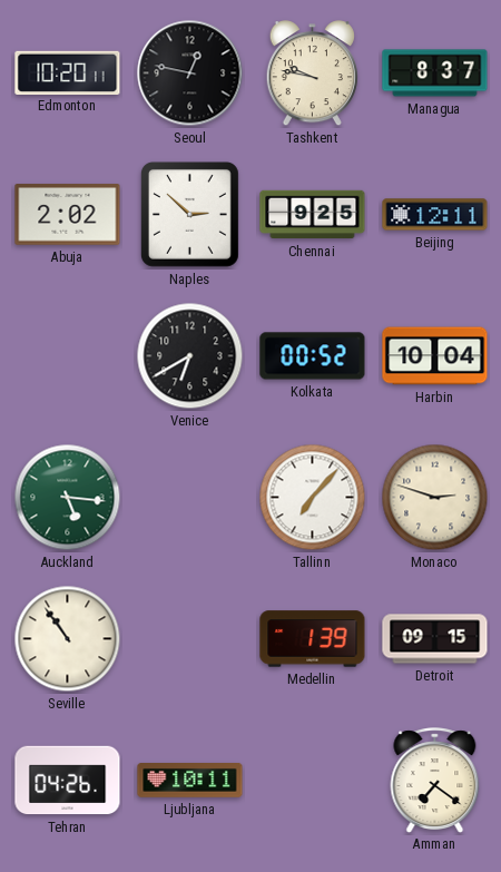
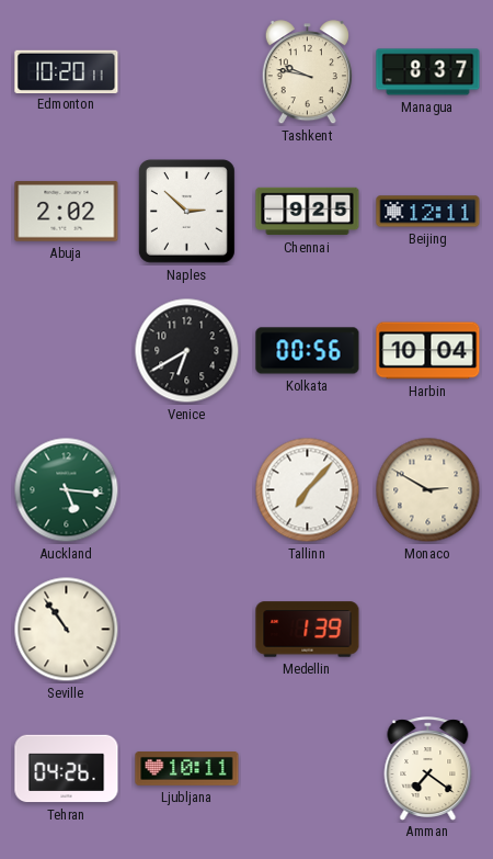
Seoul: 12:47 -> none
Kolkata: 00:52 -> 00:56
Monaco: 2:48 -> 2:50
Detroit: 09:15 -> none
